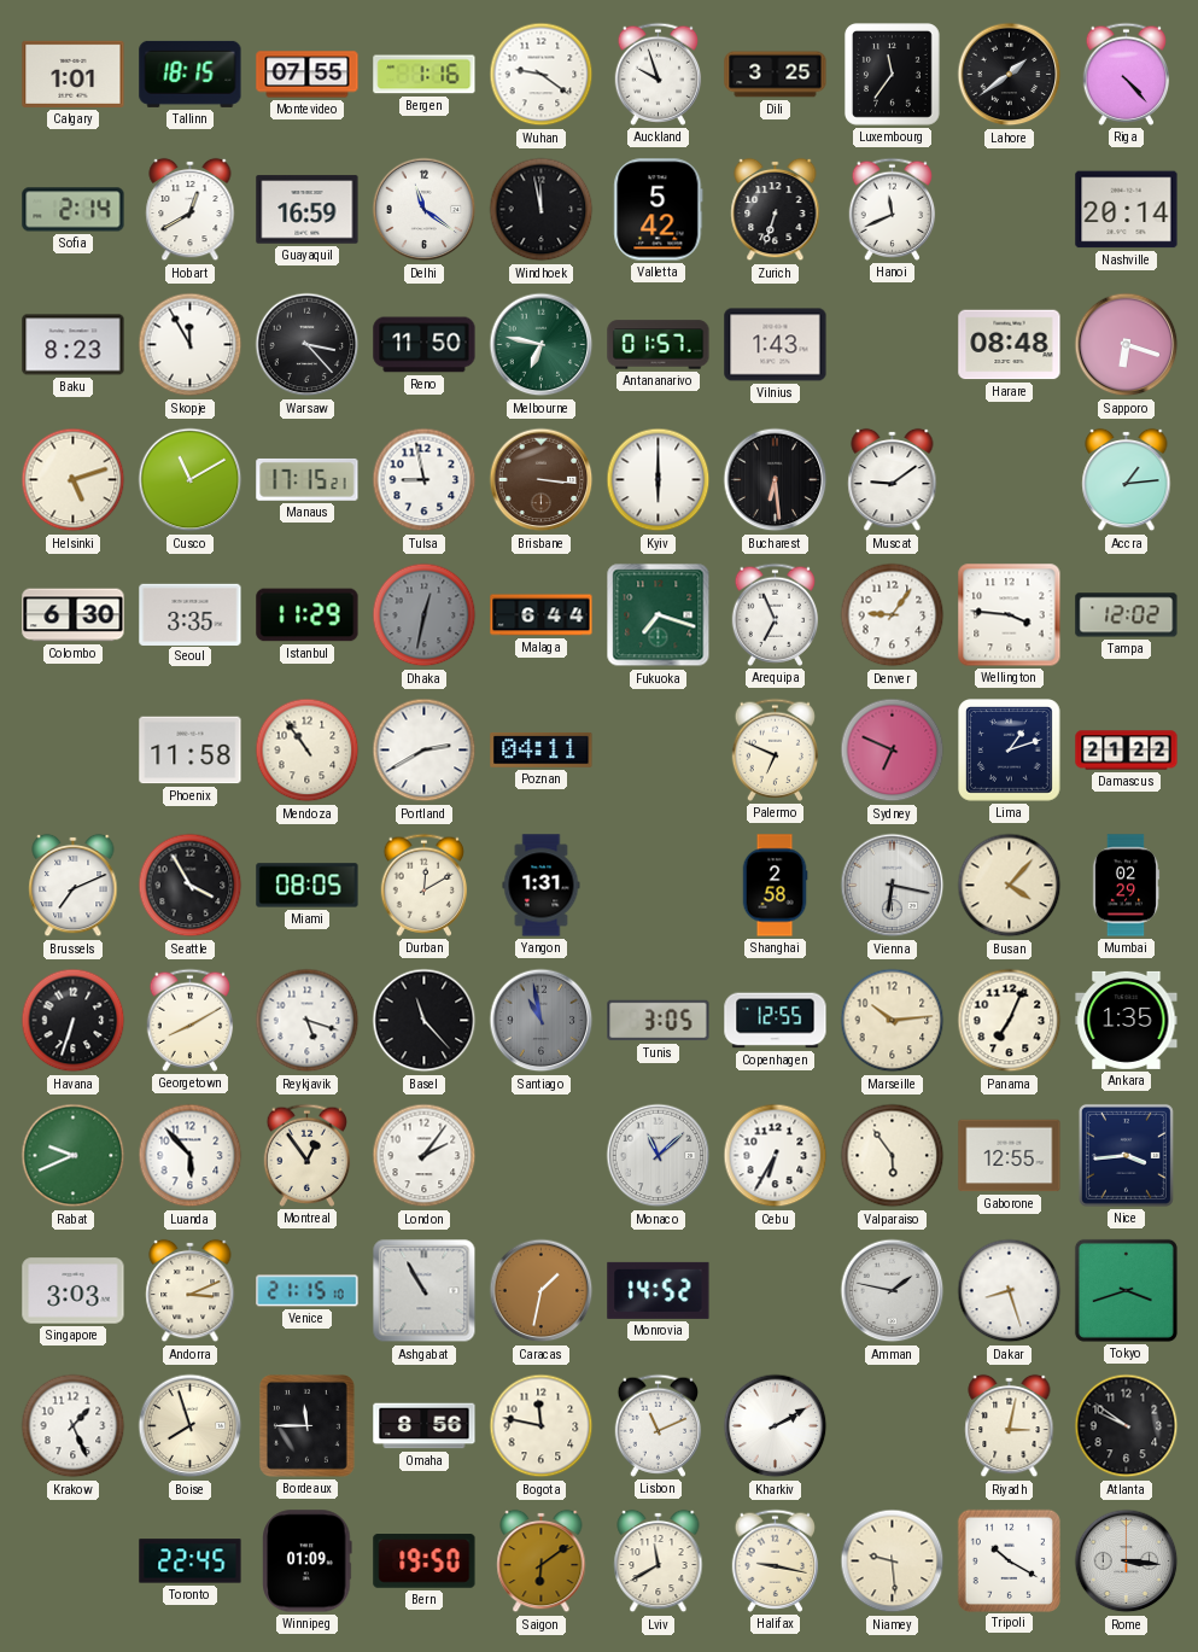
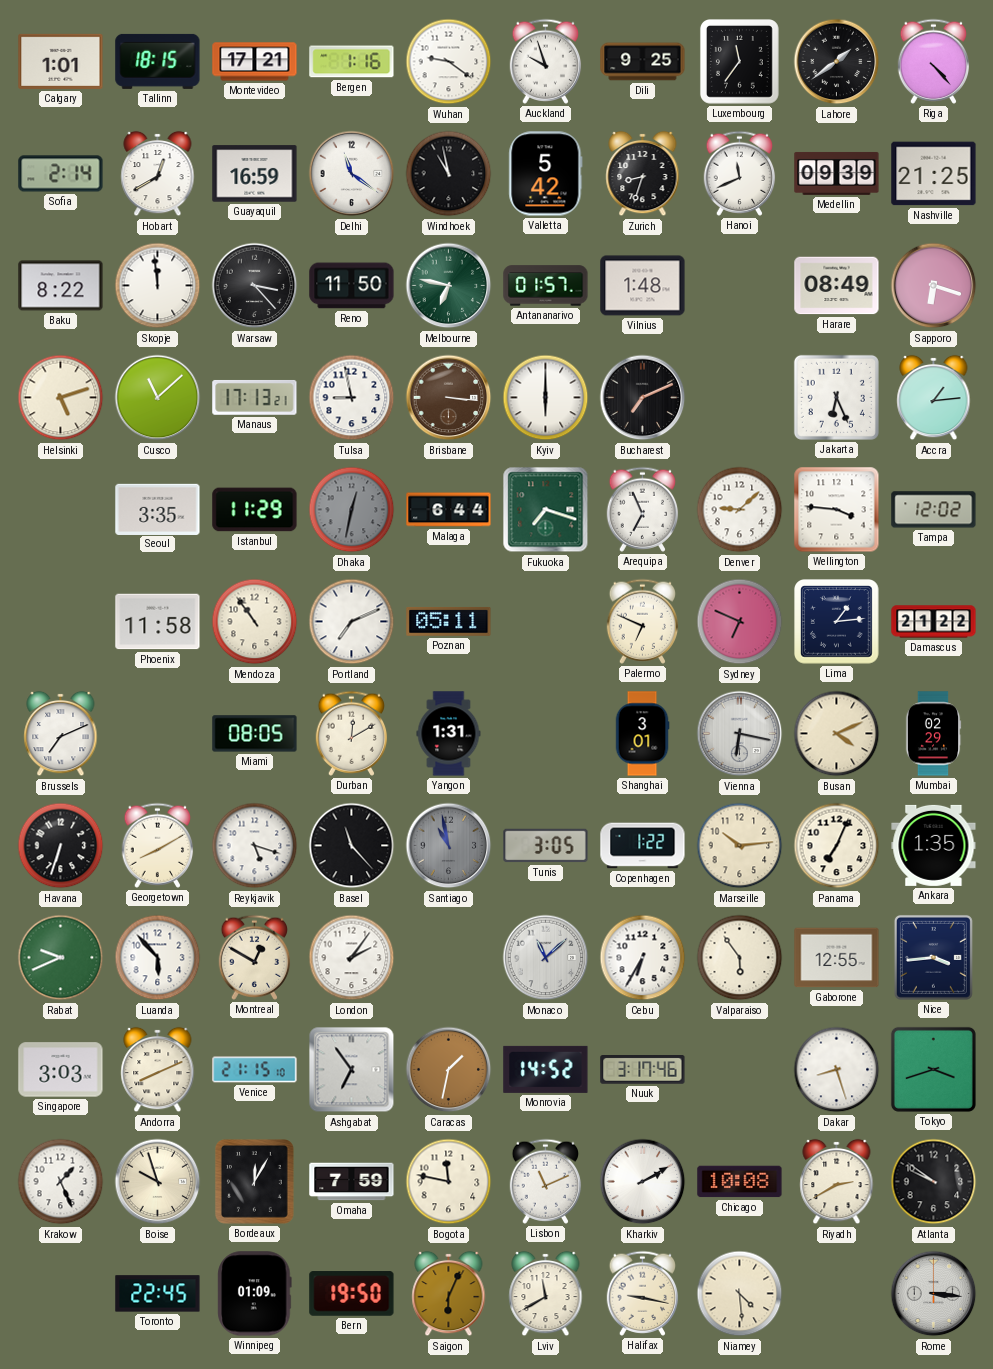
Montevideo: 07:55 -> 17:21
Dili: 3:25 -> 9:25
Windhoek: 11:58 -> 10:58
Zurich: 6:33 -> 8:33
Medellin: none -> 09:39
Nashville: 20:14 -> 21:25
Baku: 8:23 -> 8:22
Skopje: 11:55 -> 11:59
Vilnius: 1:43 -> 1:48
Harare: 08:48 -> 08:49
Cusco: 11:10 -> 11:08
Manaus: 17:15 -> 17:13
Bucharest: 6:29 -> 7:11
Muscat: 9:09 -> none
Jakarta: none -> 6:26
Colombo: 6:30 -> none
Denver: 9:06 -> 9:08
Portland: 2:40 -> 7:11
Poznan: 04:11 -> 05:11
Lima: 1:12 -> 1:14
Seattle: 3:55 -> none
Shanghai: 2:58 -> 3:01
Busan: 4:07 -> 4:11
Copenhagen: 12:55 -> 1:22
Montreal: 12:54 -> 12:50
Andorra: 3:11 -> 8:11
Ashgabat: 10:55 -> 6:54
Nuuk: none -> 3:17
Amman: 1:47 -> none
Boise: 7:57 -> 9:57
Bordeaux: 11:45 -> 12:05
Omaha: 8:56 -> 7:59
Chicago: none -> 10:08
Riyadh: 3:02 -> 2:40
Saigon: 6:09 -> 6:04
Niamey: 9:29 -> 4:29
Tripoli: 10:20 -> none
